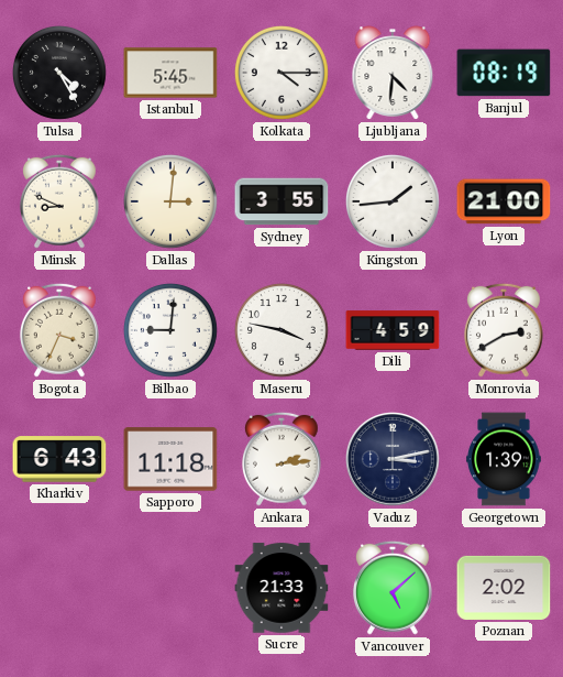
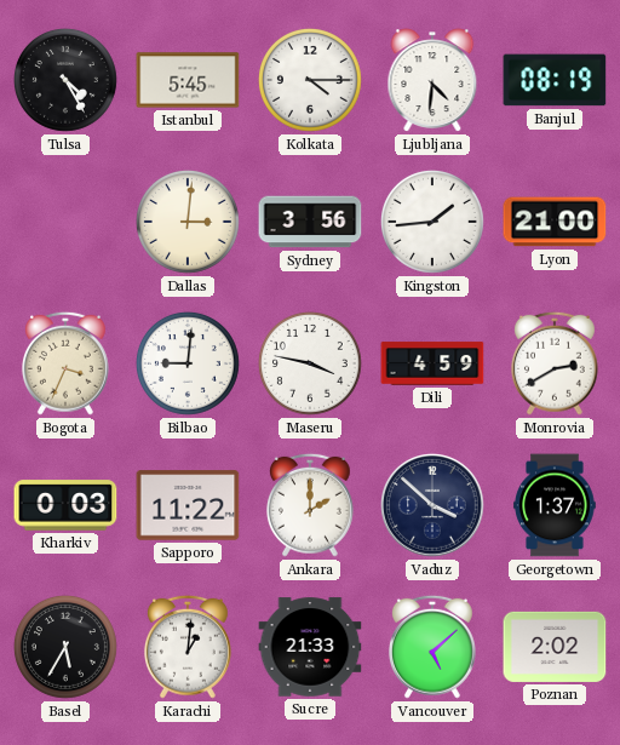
Minsk: 8:49 -> none
Sydney: 3:55 -> 3:56
Kharkiv: 6:43 -> 0:03
Sapporo: 11:18 -> 11:22
Ankara: 2:14 -> 2:00
Vaduz: 3:13 -> 3:52
Georgetown: 1:39 -> 1:37
Basel: none -> 5:35
Karachi: none -> 1:01
